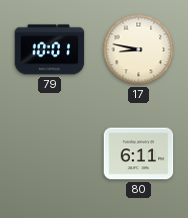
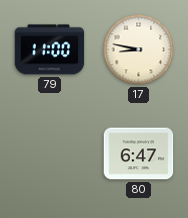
79: 10:01 -> 11:00
80: 6:11 -> 6:47
